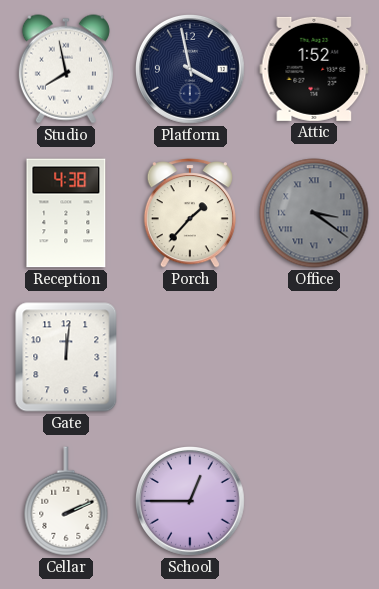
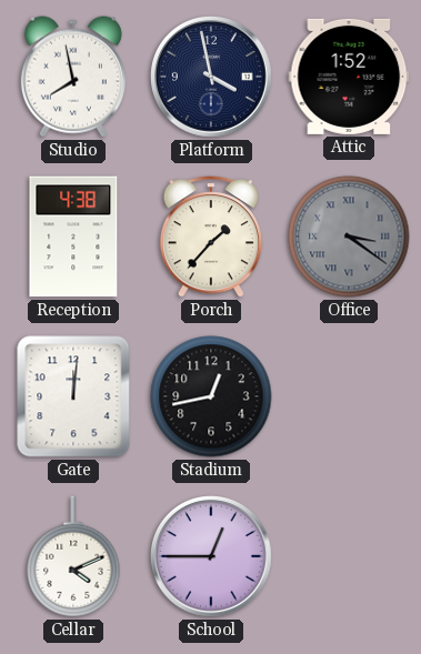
Stadium: none -> 12:43
Cellar: 2:11 -> 4:11
